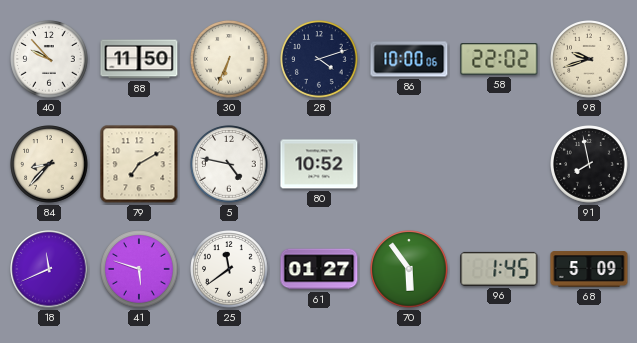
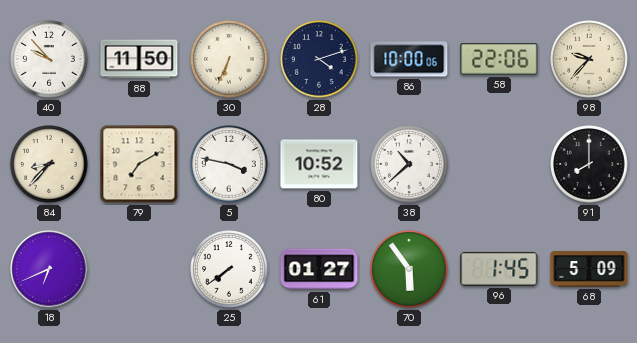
58: 22:02 -> 22:06
98: 9:42 -> 9:37
5: 4:47 -> 3:47
38: none -> 10:38
91: 7:58 -> 8:00
18: 11:41 -> 6:41
41: 5:48 -> none
25: 11:39 -> 7:39
